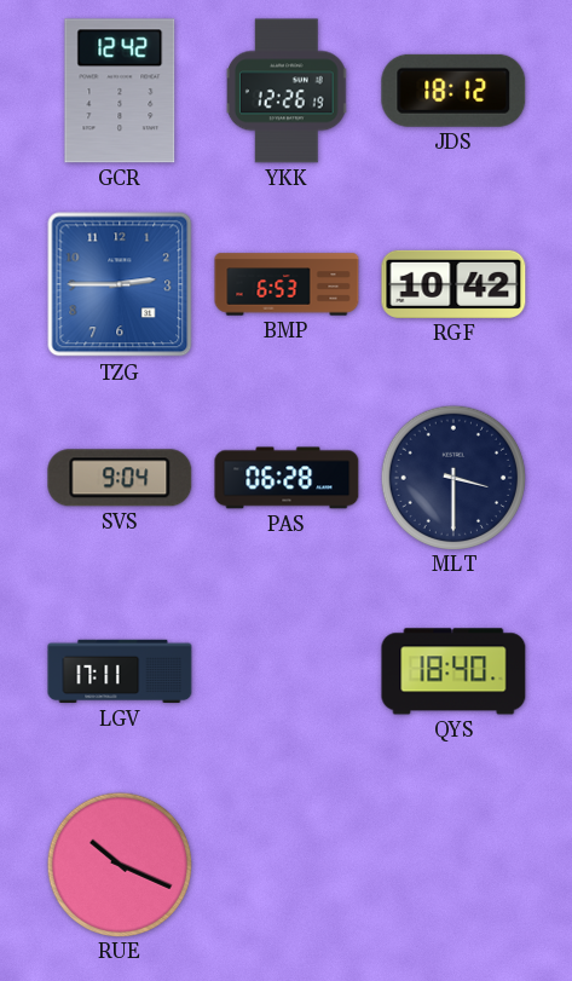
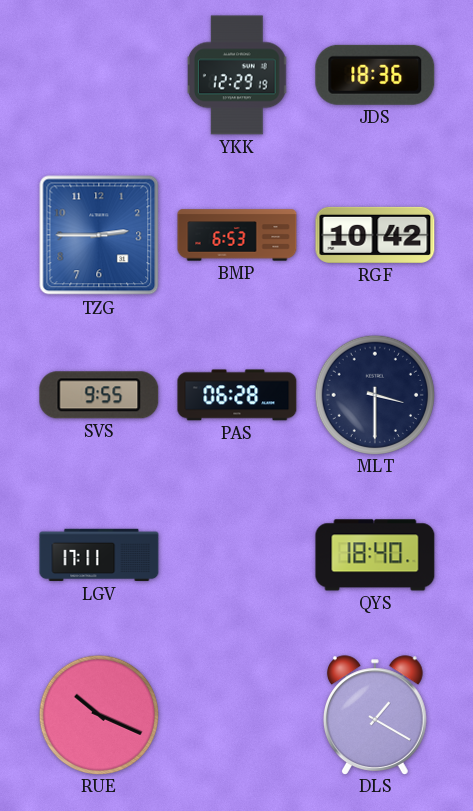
GCR: 12:42 -> none
YKK: 12:26 -> 12:29
JDS: 18:12 -> 18:36
SVS: 9:04 -> 9:55
DLS: none -> 1:20
